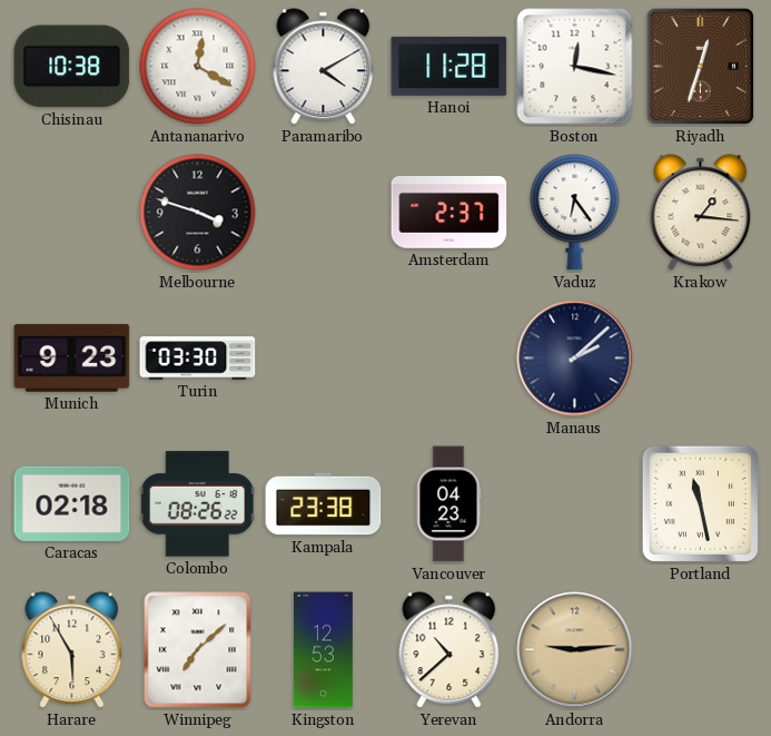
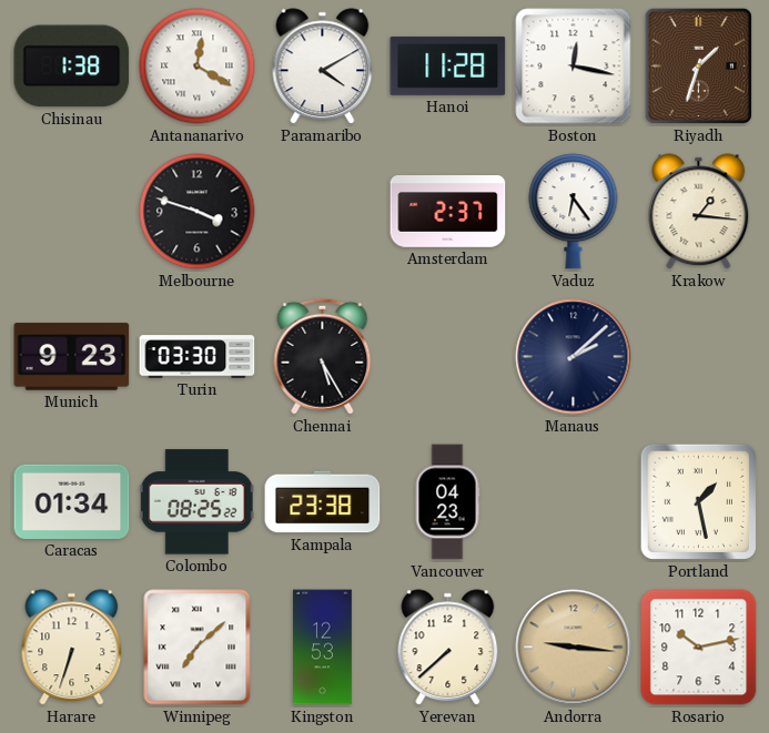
Chisinau: 10:38 -> 1:38
Riyadh: 12:33 -> 1:33
Chennai: none -> 5:25
Caracas: 02:18 -> 01:34
Colombo: 08:26 -> 08:25
Portland: 11:28 -> 1:28
Harare: 5:55 -> 6:33
Yerevan: 10:38 -> 7:38
Andorra: 9:14 -> 9:16
Rosario: none -> 10:13
